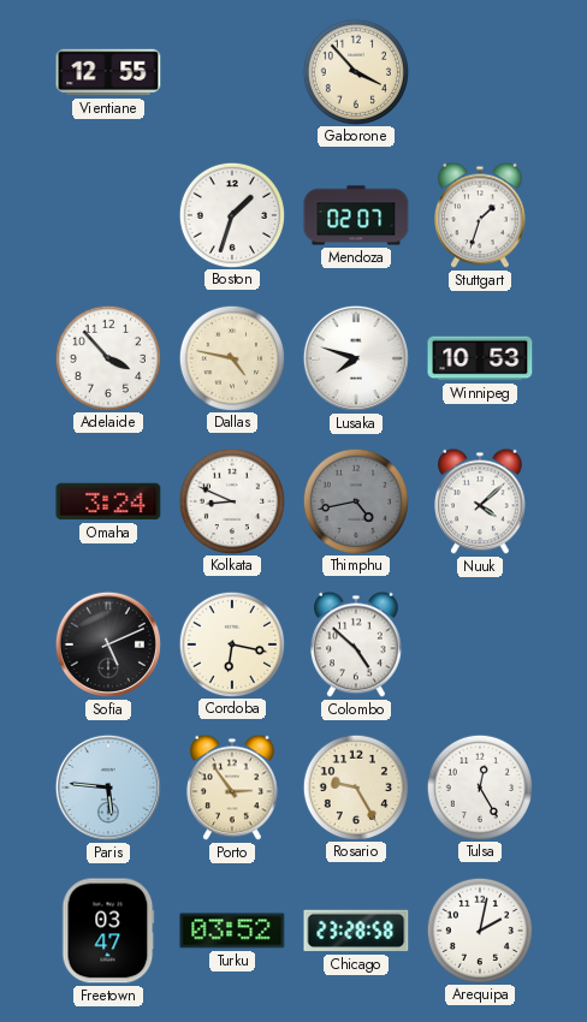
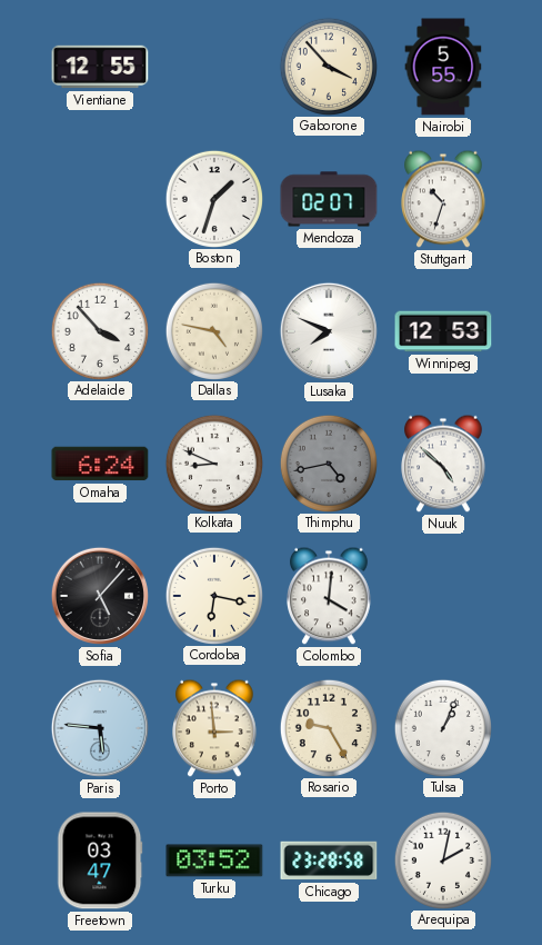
Nairobi: none -> 5:55
Stuttgart: 1:33 -> 10:33
Lusaka: 7:48 -> 7:49
Winnipeg: 10:53 -> 12:53
Omaha: 3:24 -> 6:24
Nuuk: 4:08 -> 4:52
Sofia: 5:11 -> 5:07
Colombo: 4:52 -> 4:01
Porto: 2:54 -> 2:59
Tulsa: 12:25 -> 1:04
